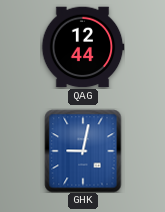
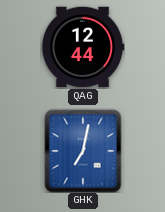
GHK: 9:02 -> 7:02
